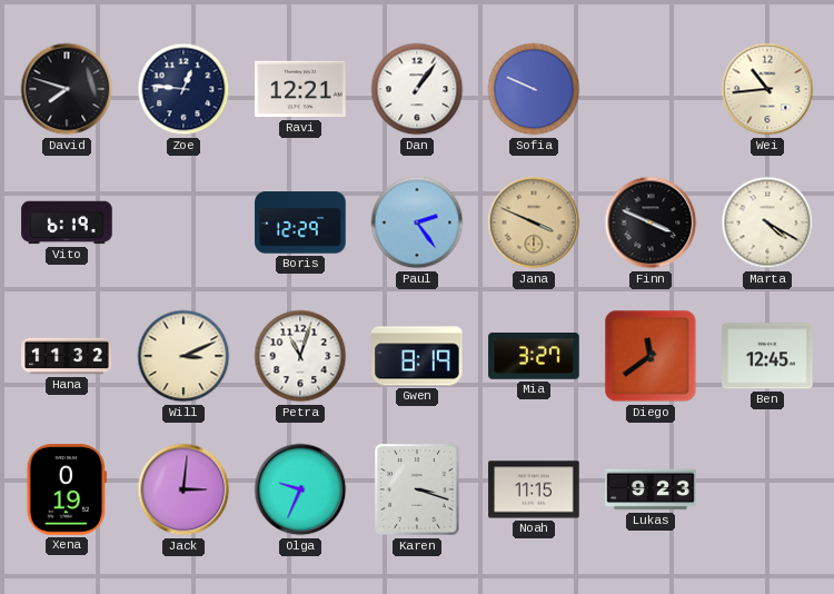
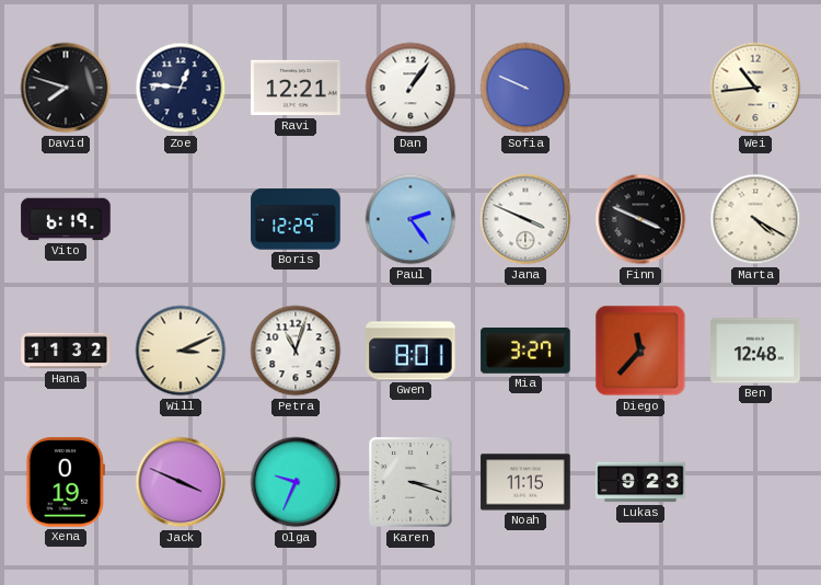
Jana dial: champagne -> white
Gwen: 8:19 -> 8:01
Diego: 11:39 -> 11:37
Ben: 12:45 -> 12:48
Jack: 3:01 -> 3:49
